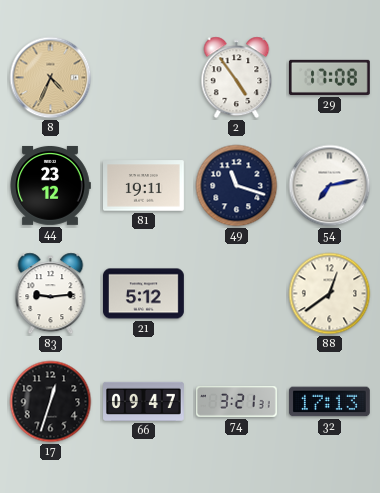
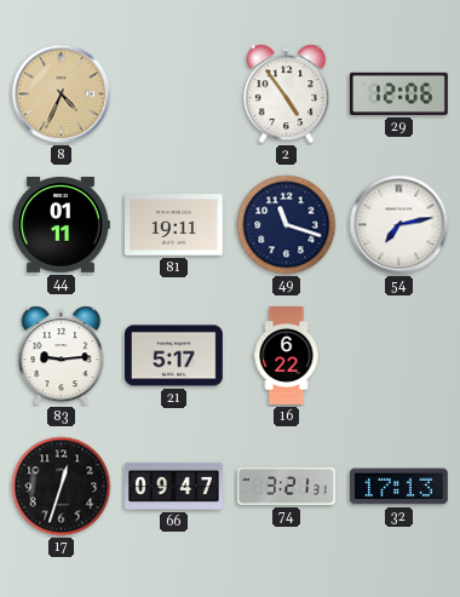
29: 17:08 -> 12:06
44: 23:12 -> 01:11
21: 5:12 -> 5:17
16: none -> 6:22
88: 12:39 -> none
